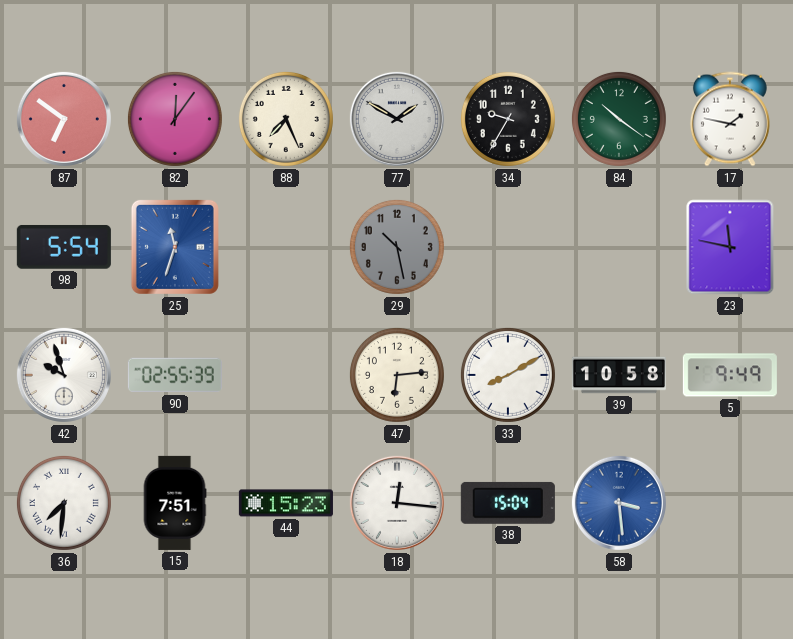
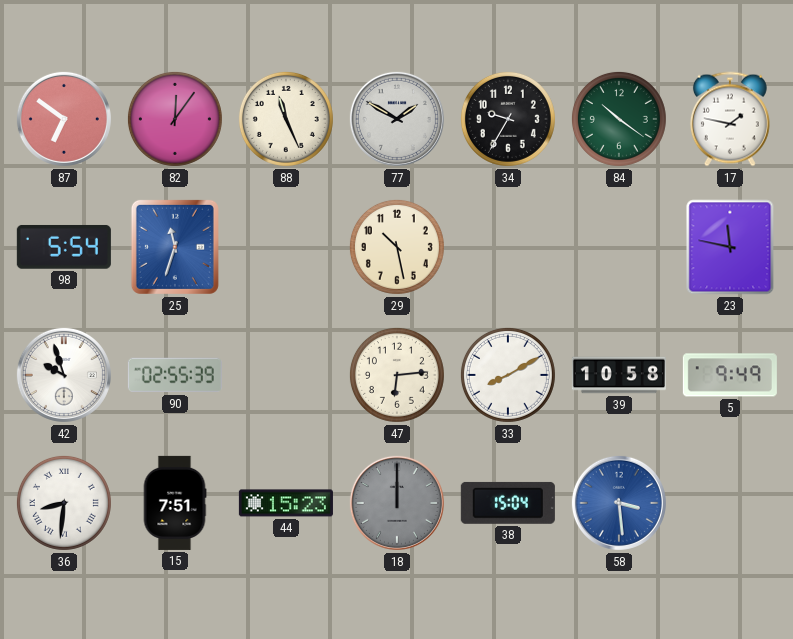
88: 7:26 -> 11:26
29 dial: grey -> cream
36: 7:31 -> 8:31
18: 12:16 -> 12:00
18 dial: white -> grey
